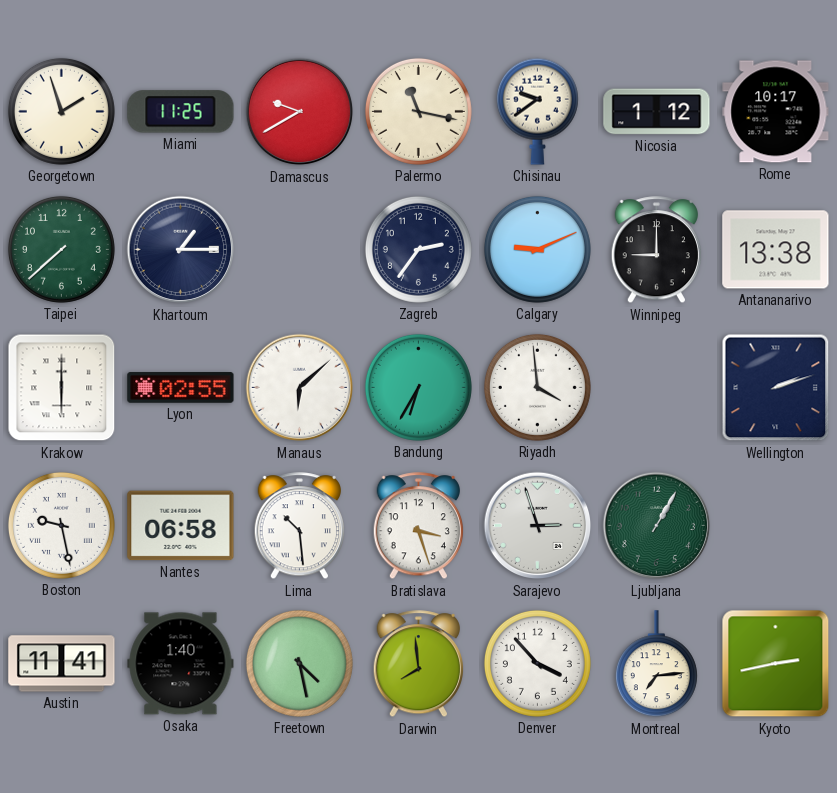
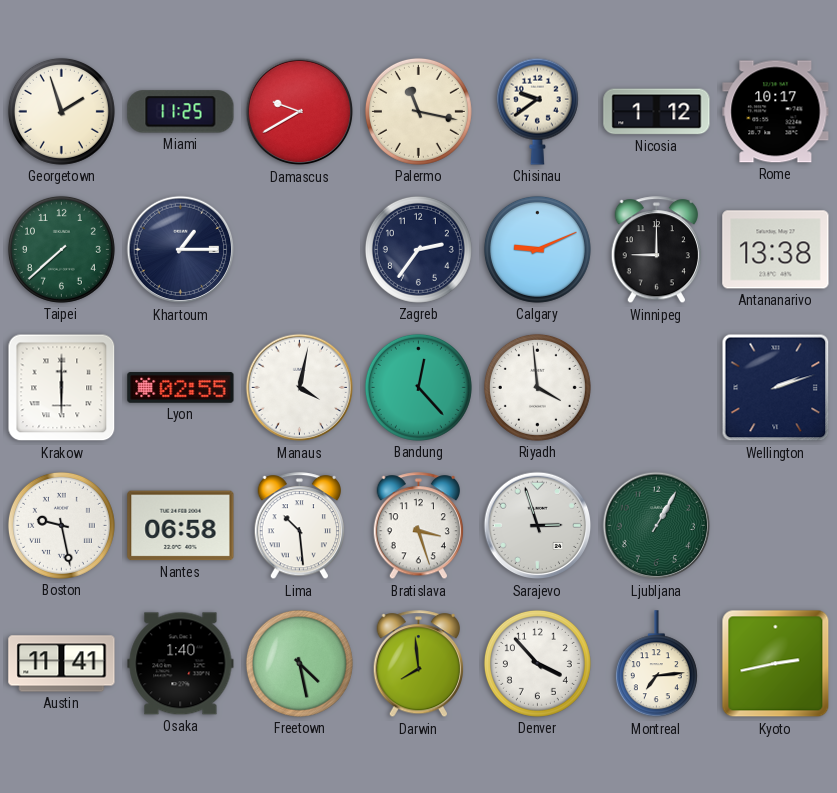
Manaus: 6:08 -> 4:02
Bandung: 6:35 -> 12:23
